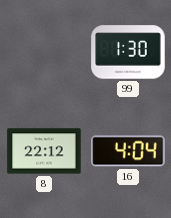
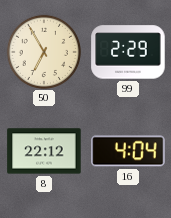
50: none -> 6:55
99: 1:30 -> 2:29
